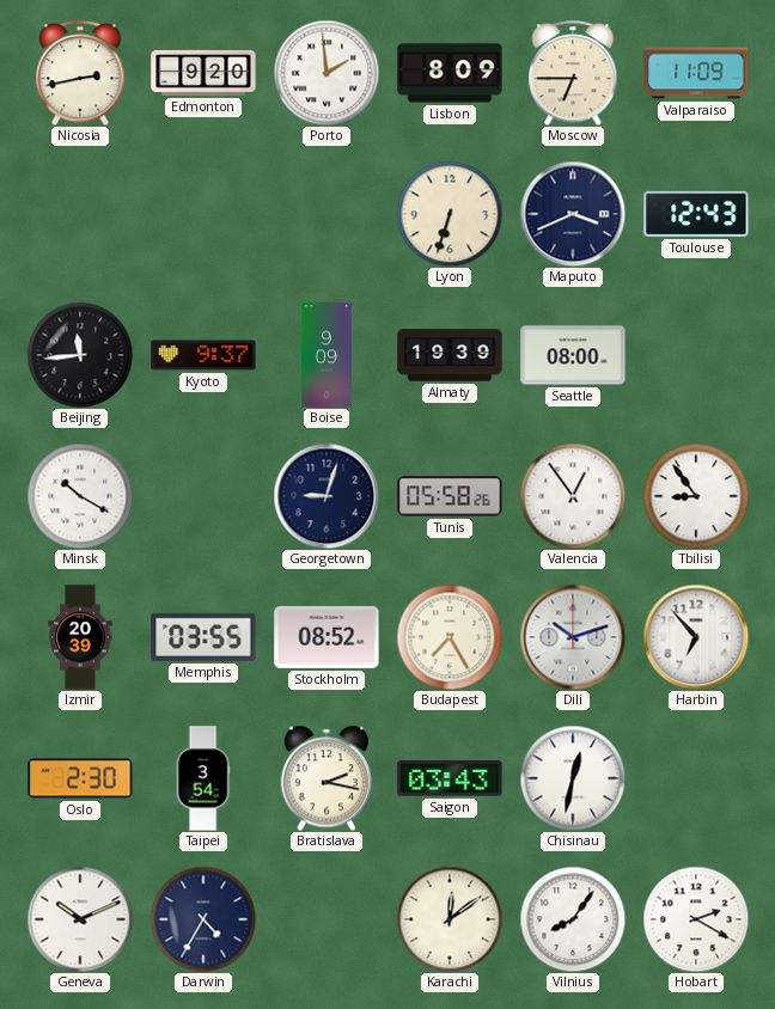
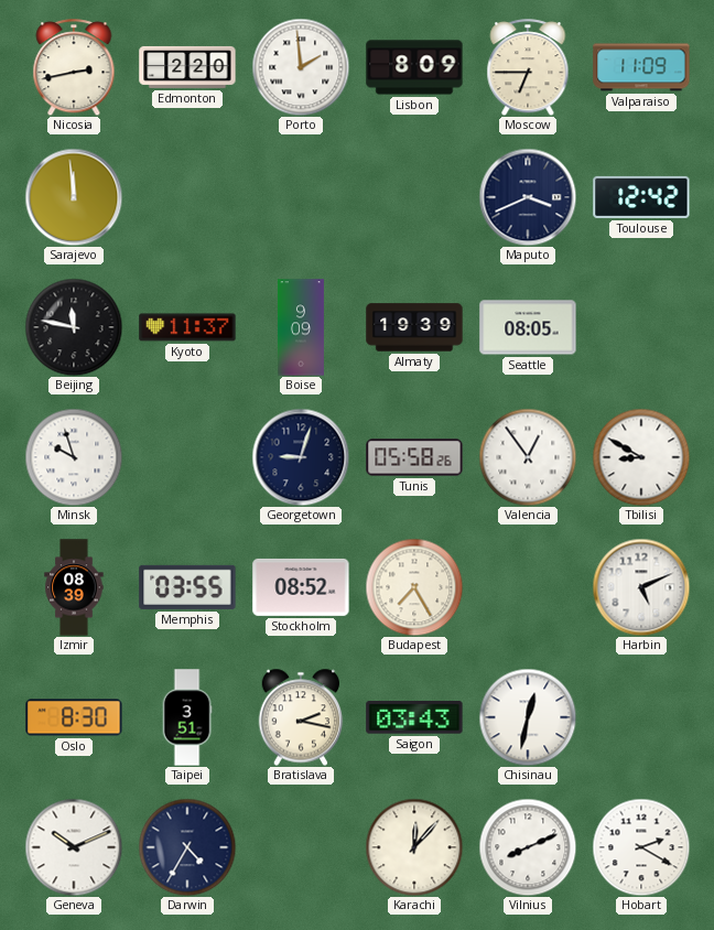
Edmonton: 9:20 -> 2:20
Sarajevo: none -> 11:59
Lyon: 6:33 -> none
Toulouse: 12:43 -> 12:42
Beijing: 11:44 -> 11:47
Kyoto: 9:37 -> 11:37
Seattle: 08:00 -> 08:05
Minsk: 10:20 -> 9:57
Tbilisi: 8:54 -> 8:50
Izmir: 20:39 -> 08:39
Dili: 10:12 -> none
Harbin: 6:53 -> 5:11
Oslo: 2:30 -> 8:30
Taipei: 3:54 -> 3:51
Karachi: 12:09 -> 12:07
Vilnius: 8:06 -> 8:11
